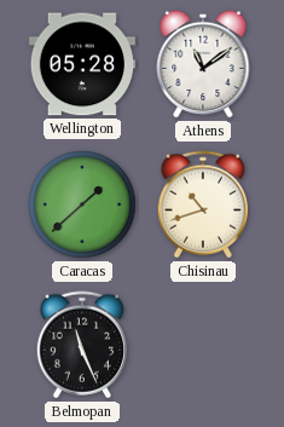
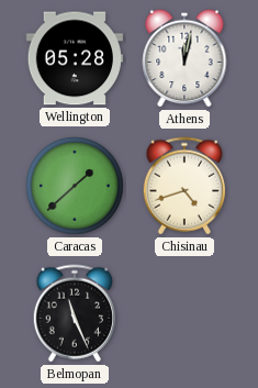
Athens: 11:09 -> 12:02
Chisinau: 10:42 -> 4:42
